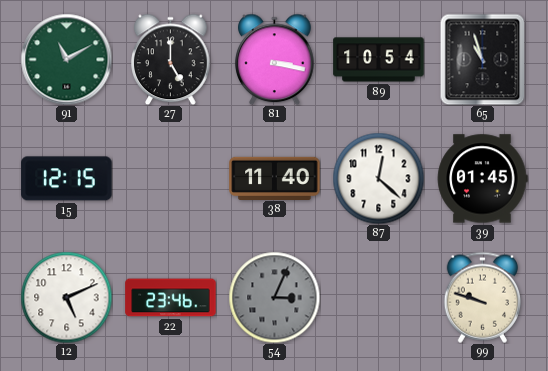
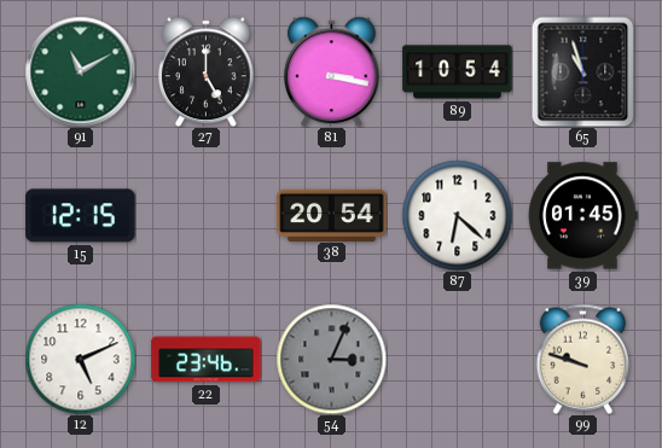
38: 11:40 -> 20:54
87: 12:22 -> 6:22
